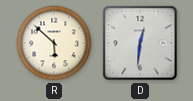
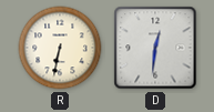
R: 5:52 -> 6:32
